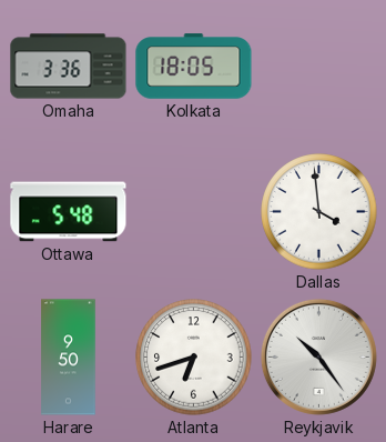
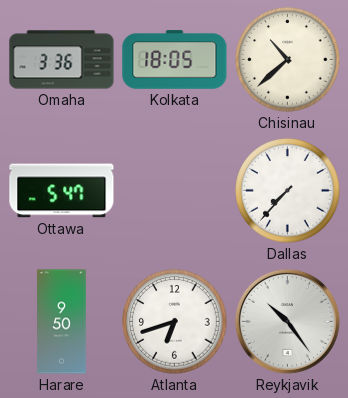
Chisinau: none -> 10:38
Ottawa: 5:48 -> 5:47
Dallas: 3:59 -> 7:37
